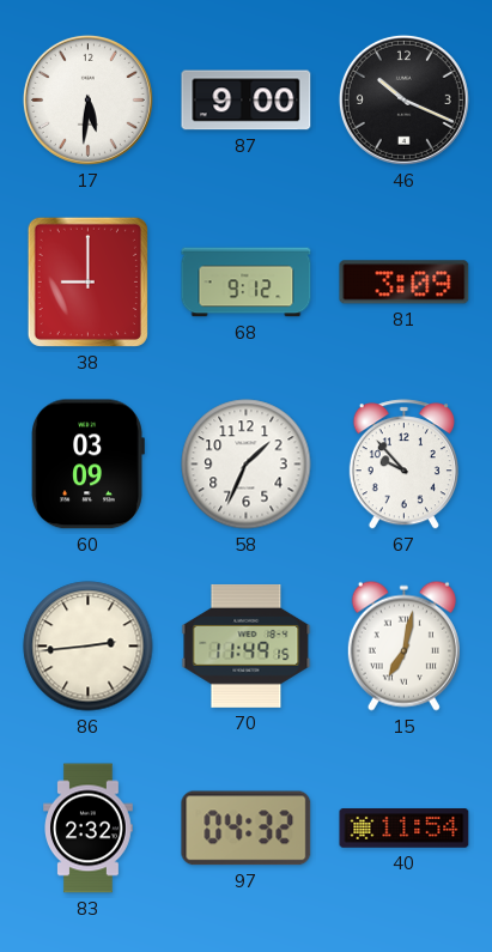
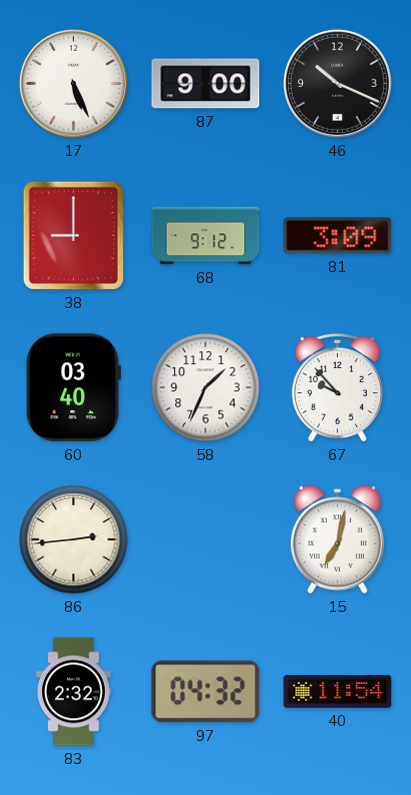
17: 5:31 -> 5:26
60: 03:09 -> 03:40
70: 11:49 -> none
